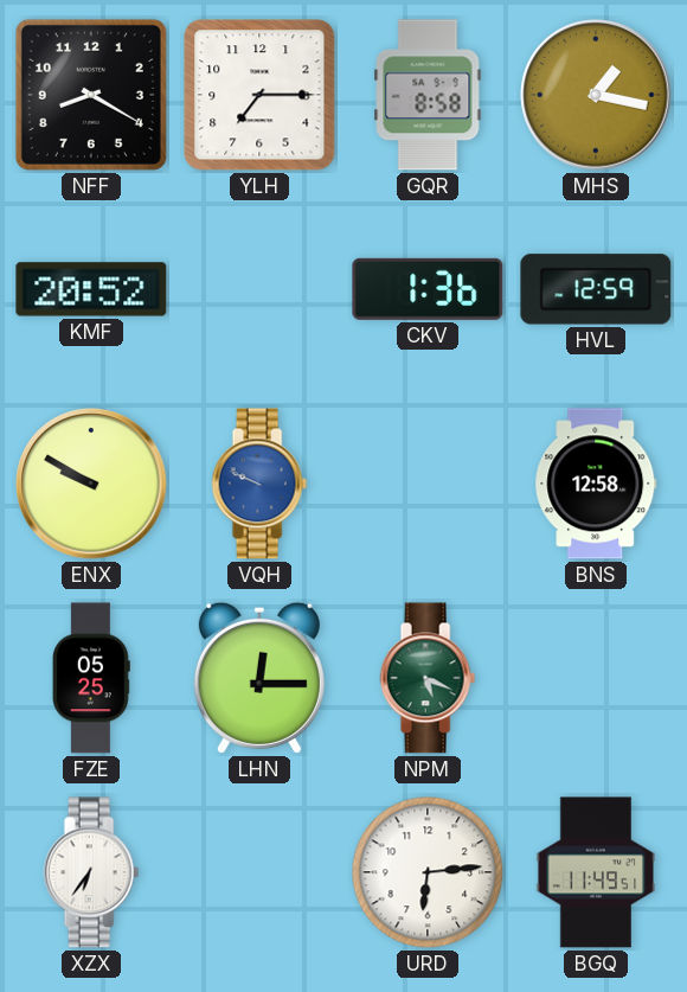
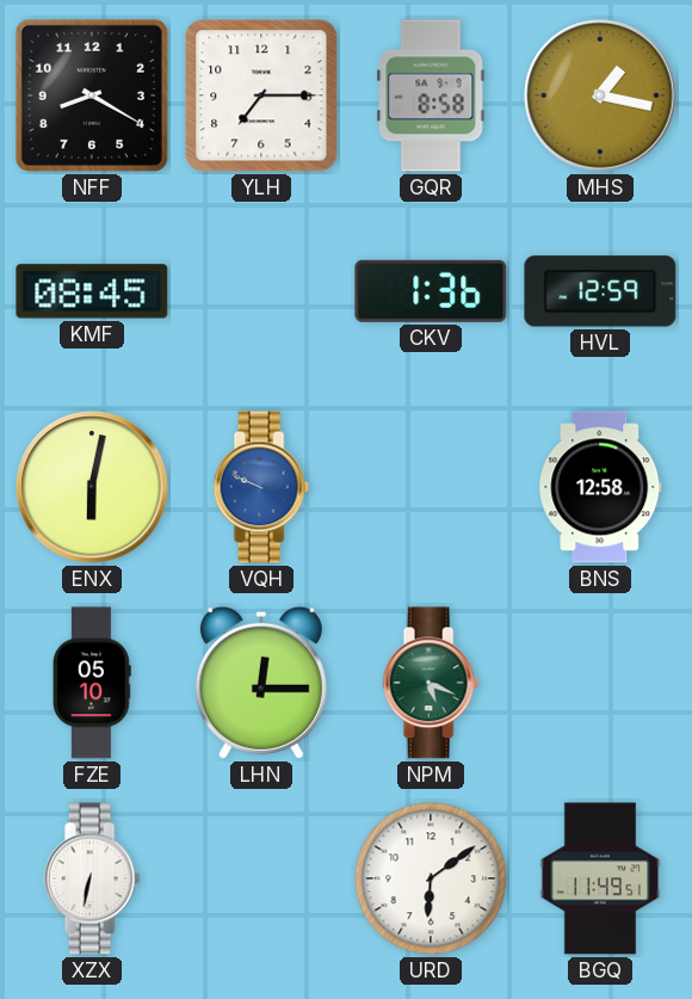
KMF: 20:52 -> 08:45
ENX: 9:50 -> 6:02
FZE: 05:25 -> 05:10
XZX: 6:36 -> 6:32
URD: 6:14 -> 6:09
